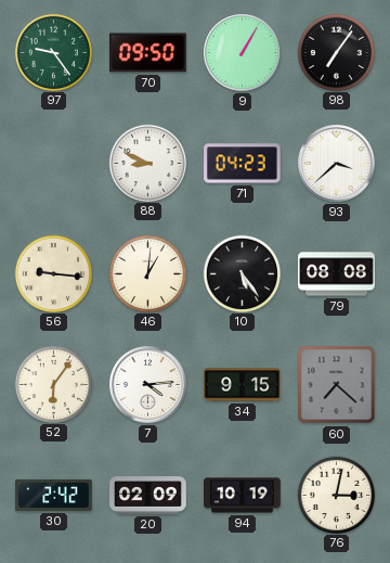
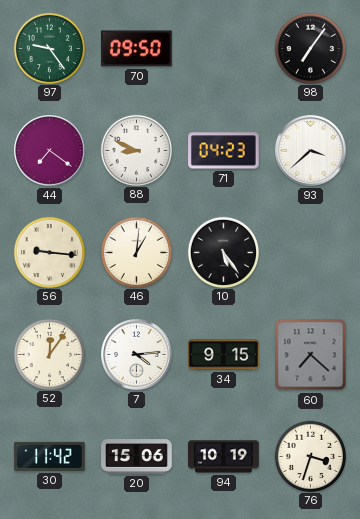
9: 1:05 -> none
44: none -> 7:21
79: 08:08 -> none
52: 6:06 -> 12:06
30: 2:42 -> 11:42
20: 02:09 -> 15:06
76: 3:02 -> 3:33
